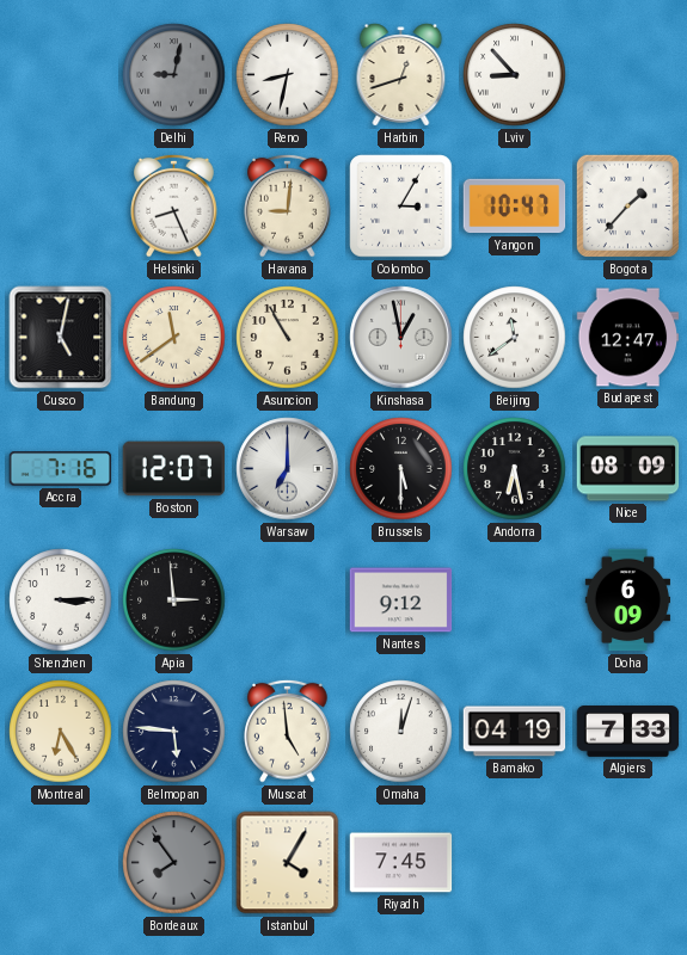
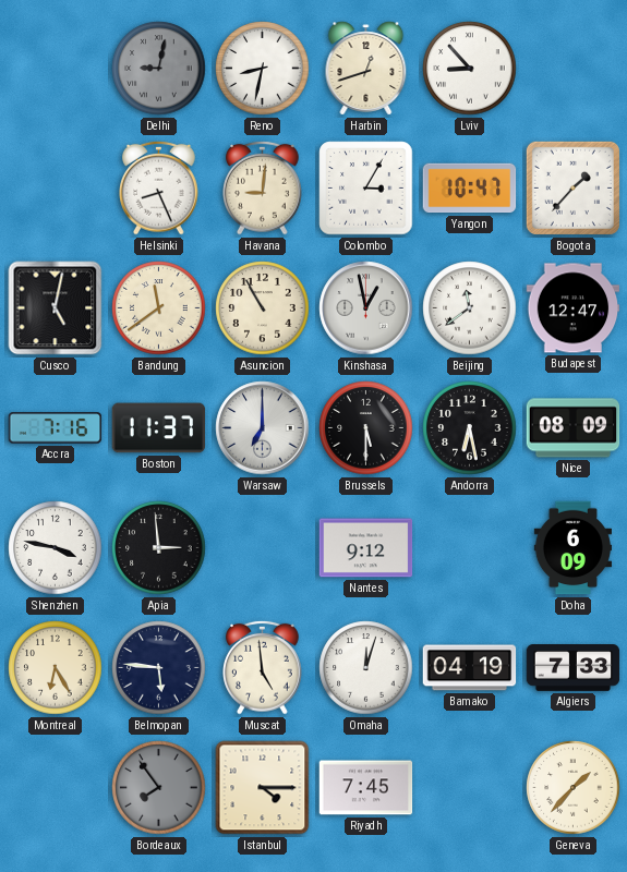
Boston: 12:07 -> 11:37
Shenzhen: 3:15 -> 3:47
Istanbul: 4:05 -> 4:15
Geneva: none -> 1:37
